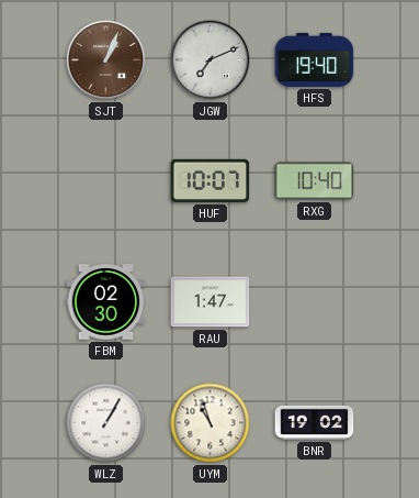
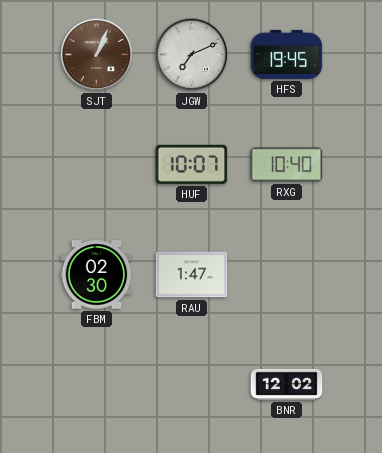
HFS: 19:40 -> 19:45
WLZ: 1:05 -> none
UYM: 10:57 -> none
BNR: 19:02 -> 12:02
